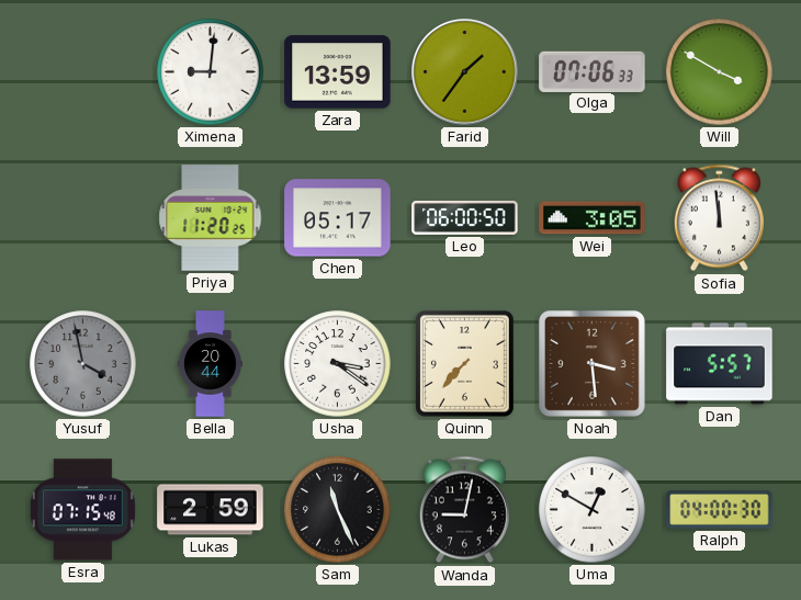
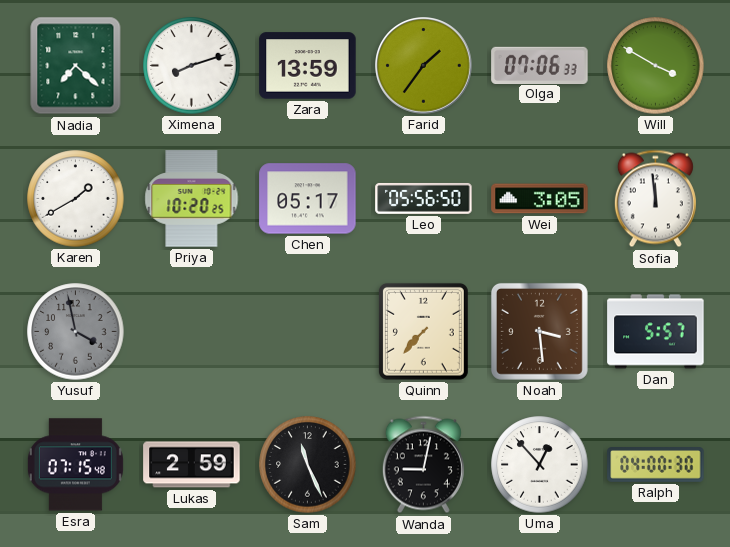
Nadia: none -> 7:22
Ximena: 9:01 -> 8:12
Karen: none -> 1:40
Priya: 11:20 -> 10:20
Leo: 06:00 -> 05:56
Bella: 20:44 -> none
Usha: 3:21 -> none
Uma: 12:50 -> 12:53
